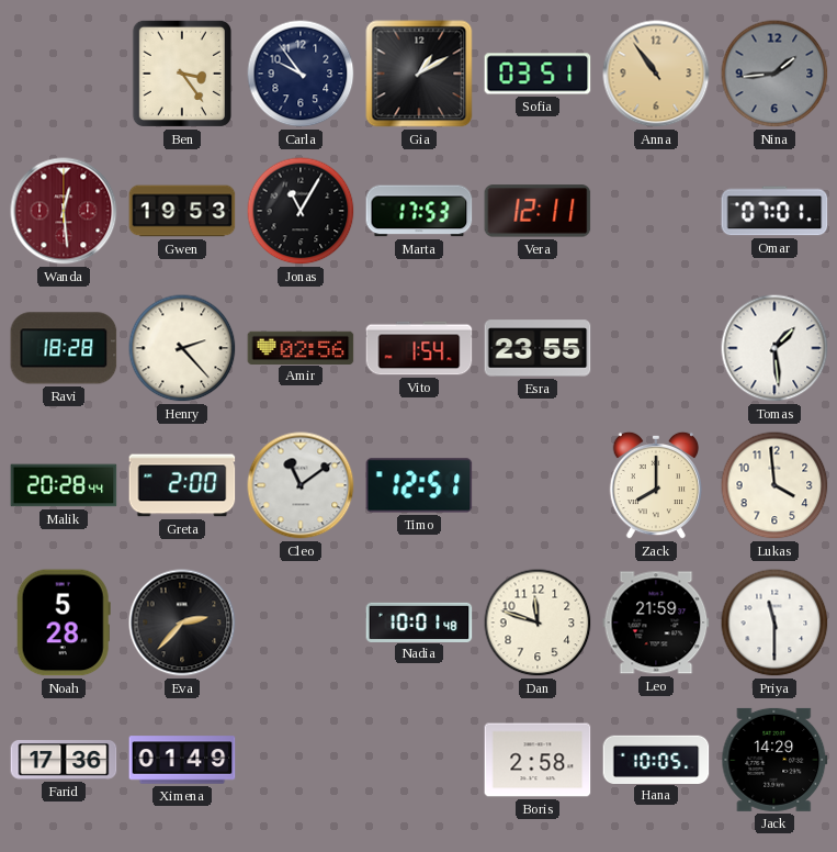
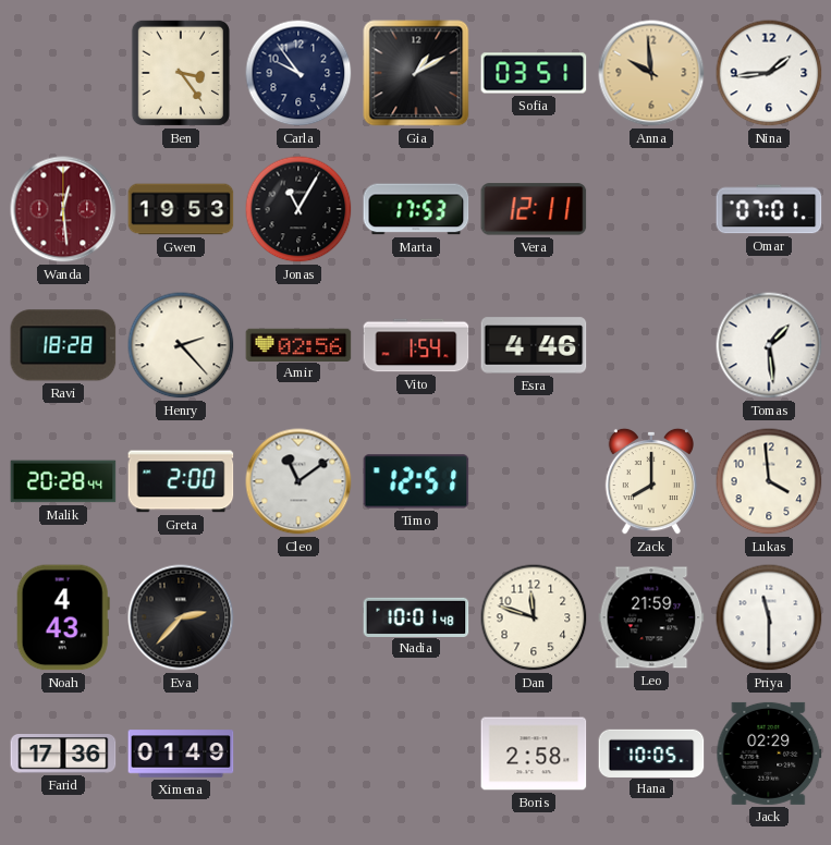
Anna: 10:54 -> 9:59
Nina dial: grey -> white
Esra: 23:55 -> 4:46
Noah: 5:28 -> 4:43
Jack: 14:29 -> 02:29
